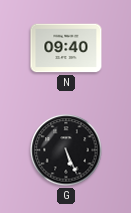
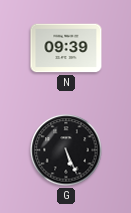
N: 09:40 -> 09:39
